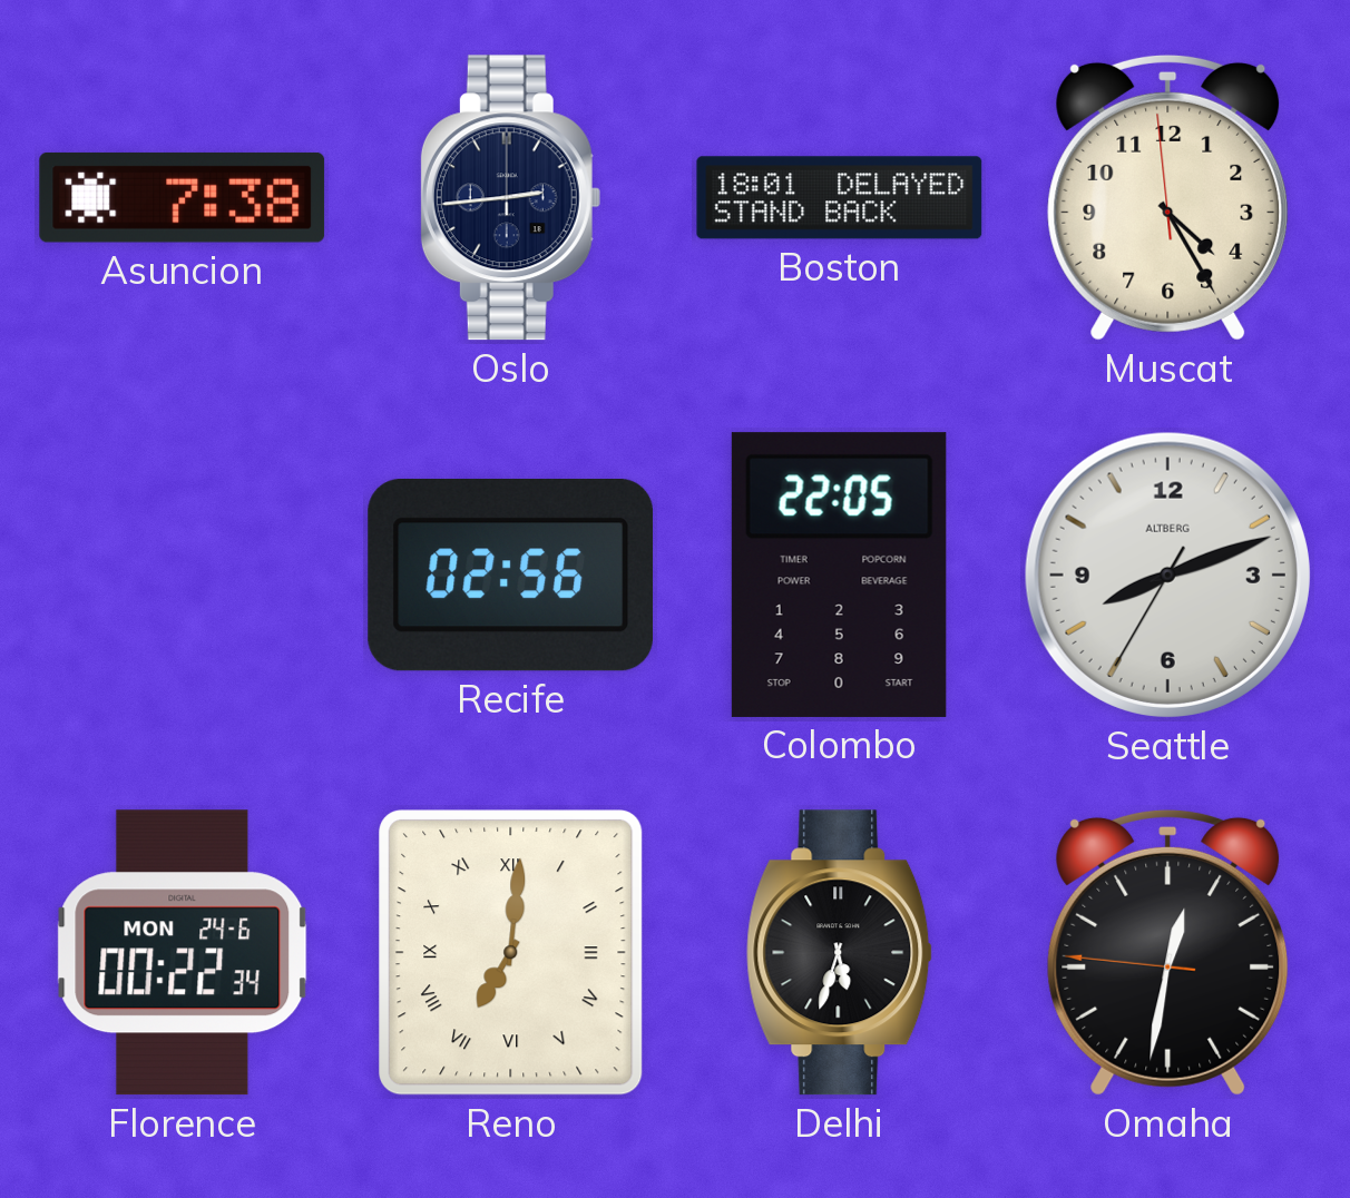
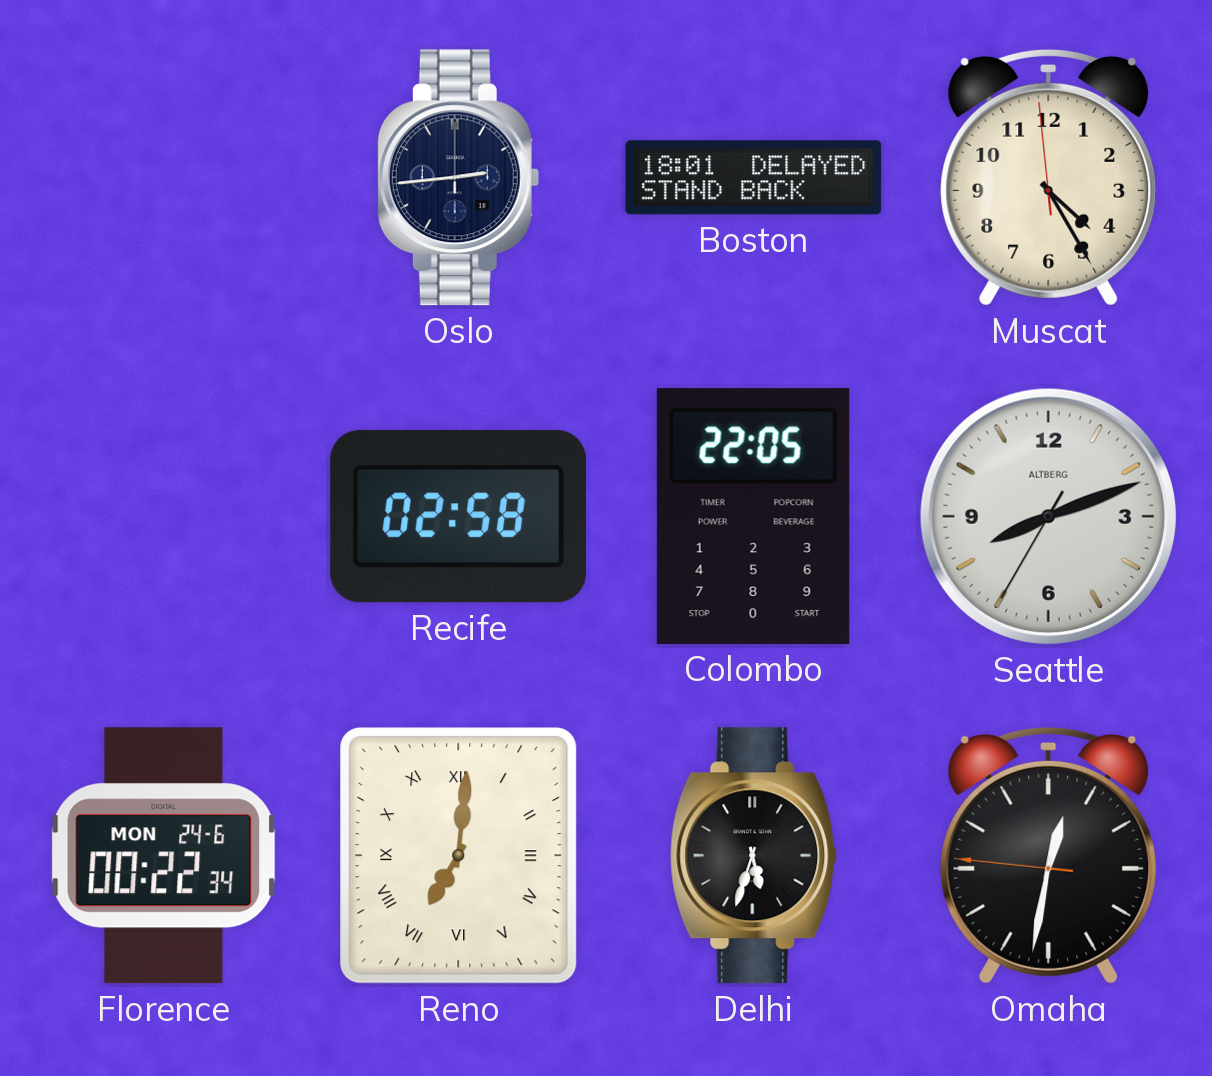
Asuncion: 7:38 -> none
Recife: 02:56 -> 02:58
